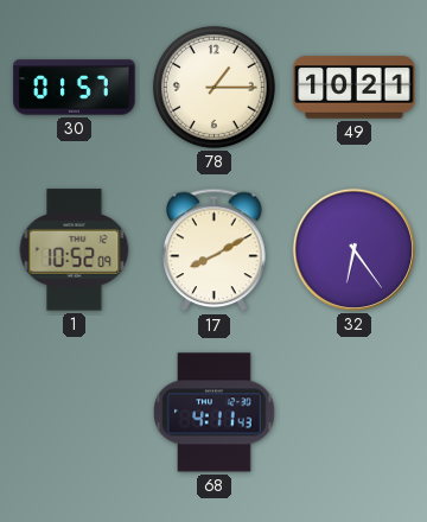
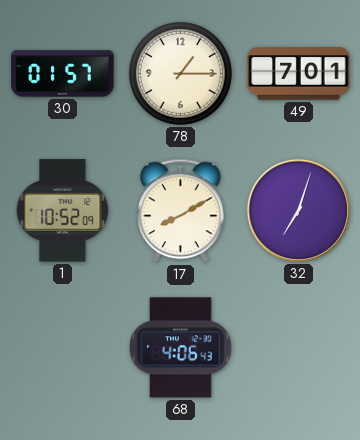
49: 10:21 -> 7:01
32: 6:24 -> 7:03
68: 4:11 -> 4:06
